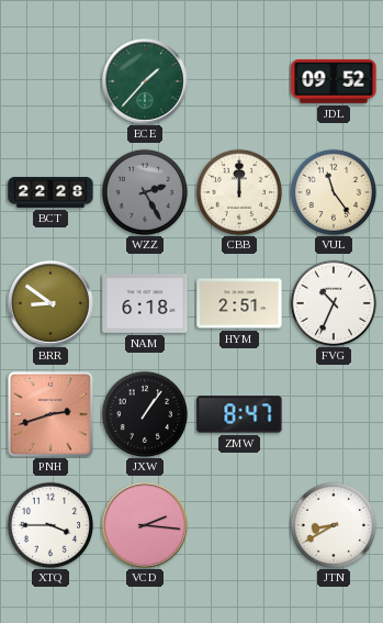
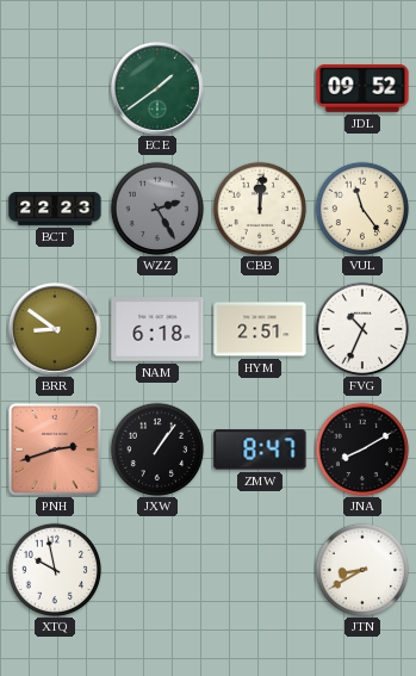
ECE: 1:37 -> 1:39
BCT: 22:28 -> 22:23
CBB: 12:00 -> 12:01
JNA: none -> 8:10
XTQ: 3:45 -> 9:58
VCD: 2:16 -> none
